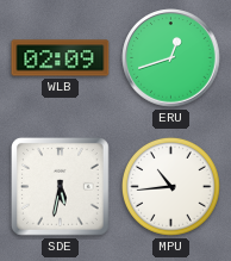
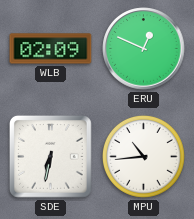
ERU: 12:42 -> 12:49
SDE: 5:32 -> 6:32
